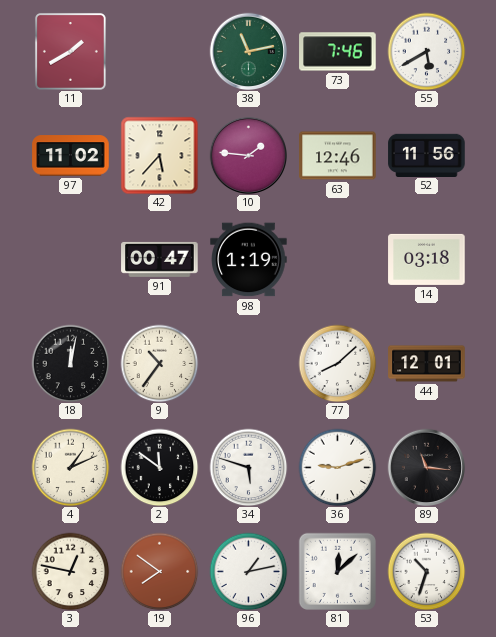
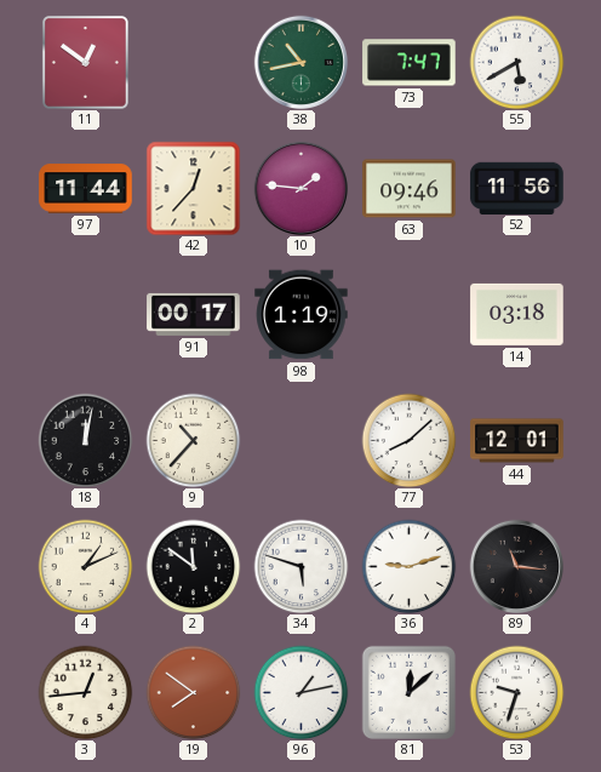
11: 1:40 -> 12:51
38: 11:13 -> 10:43
73: 7:46 -> 7:47
97: 11:02 -> 11:44
42: 5:37 -> 12:37
63: 12:46 -> 09:46
91: 00:47 -> 00:17
9: 10:36 -> 10:37
3: 12:47 -> 12:44
53: 10:33 -> 9:33
